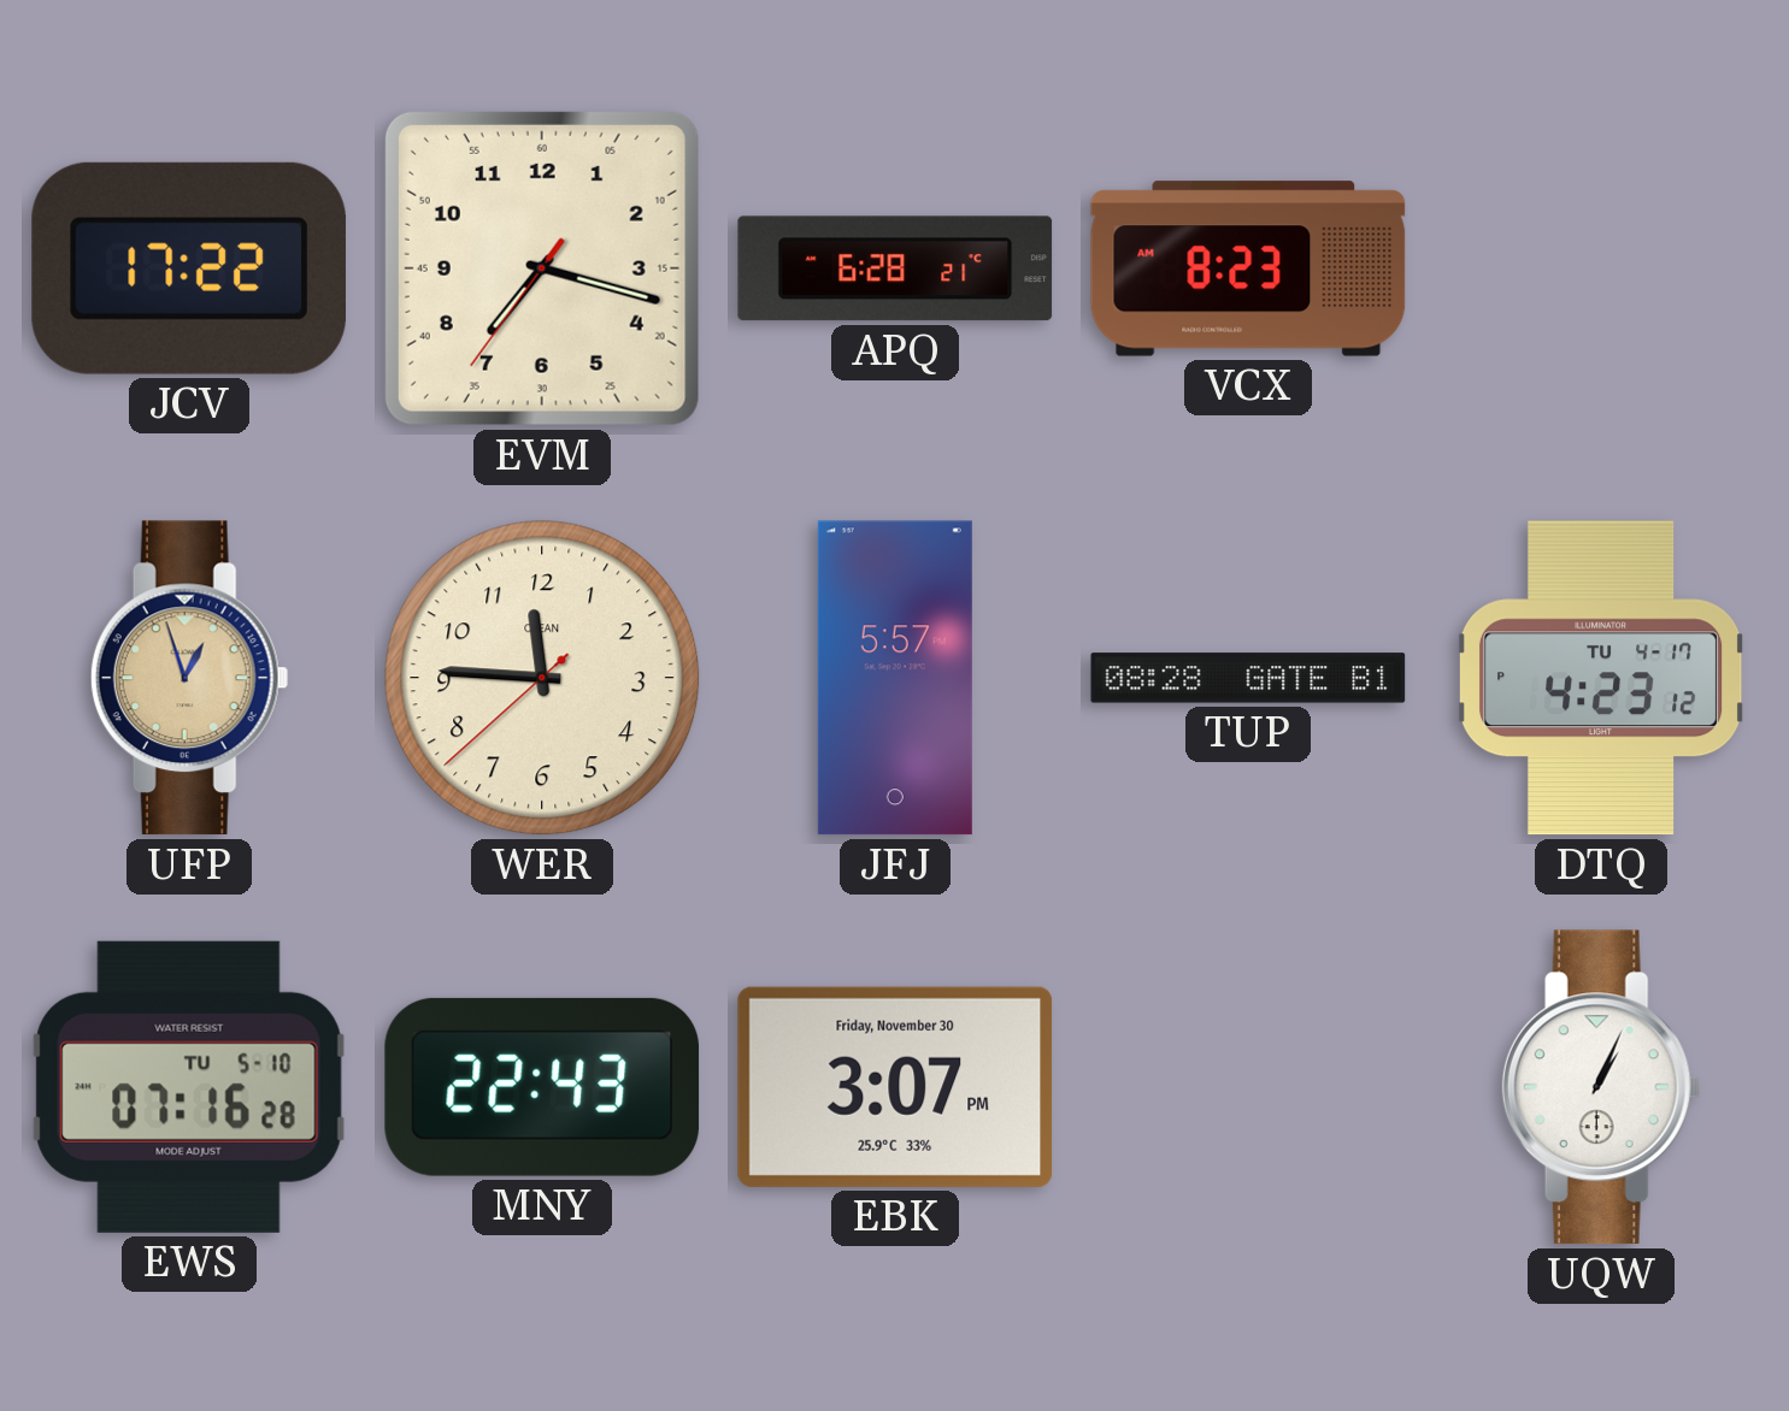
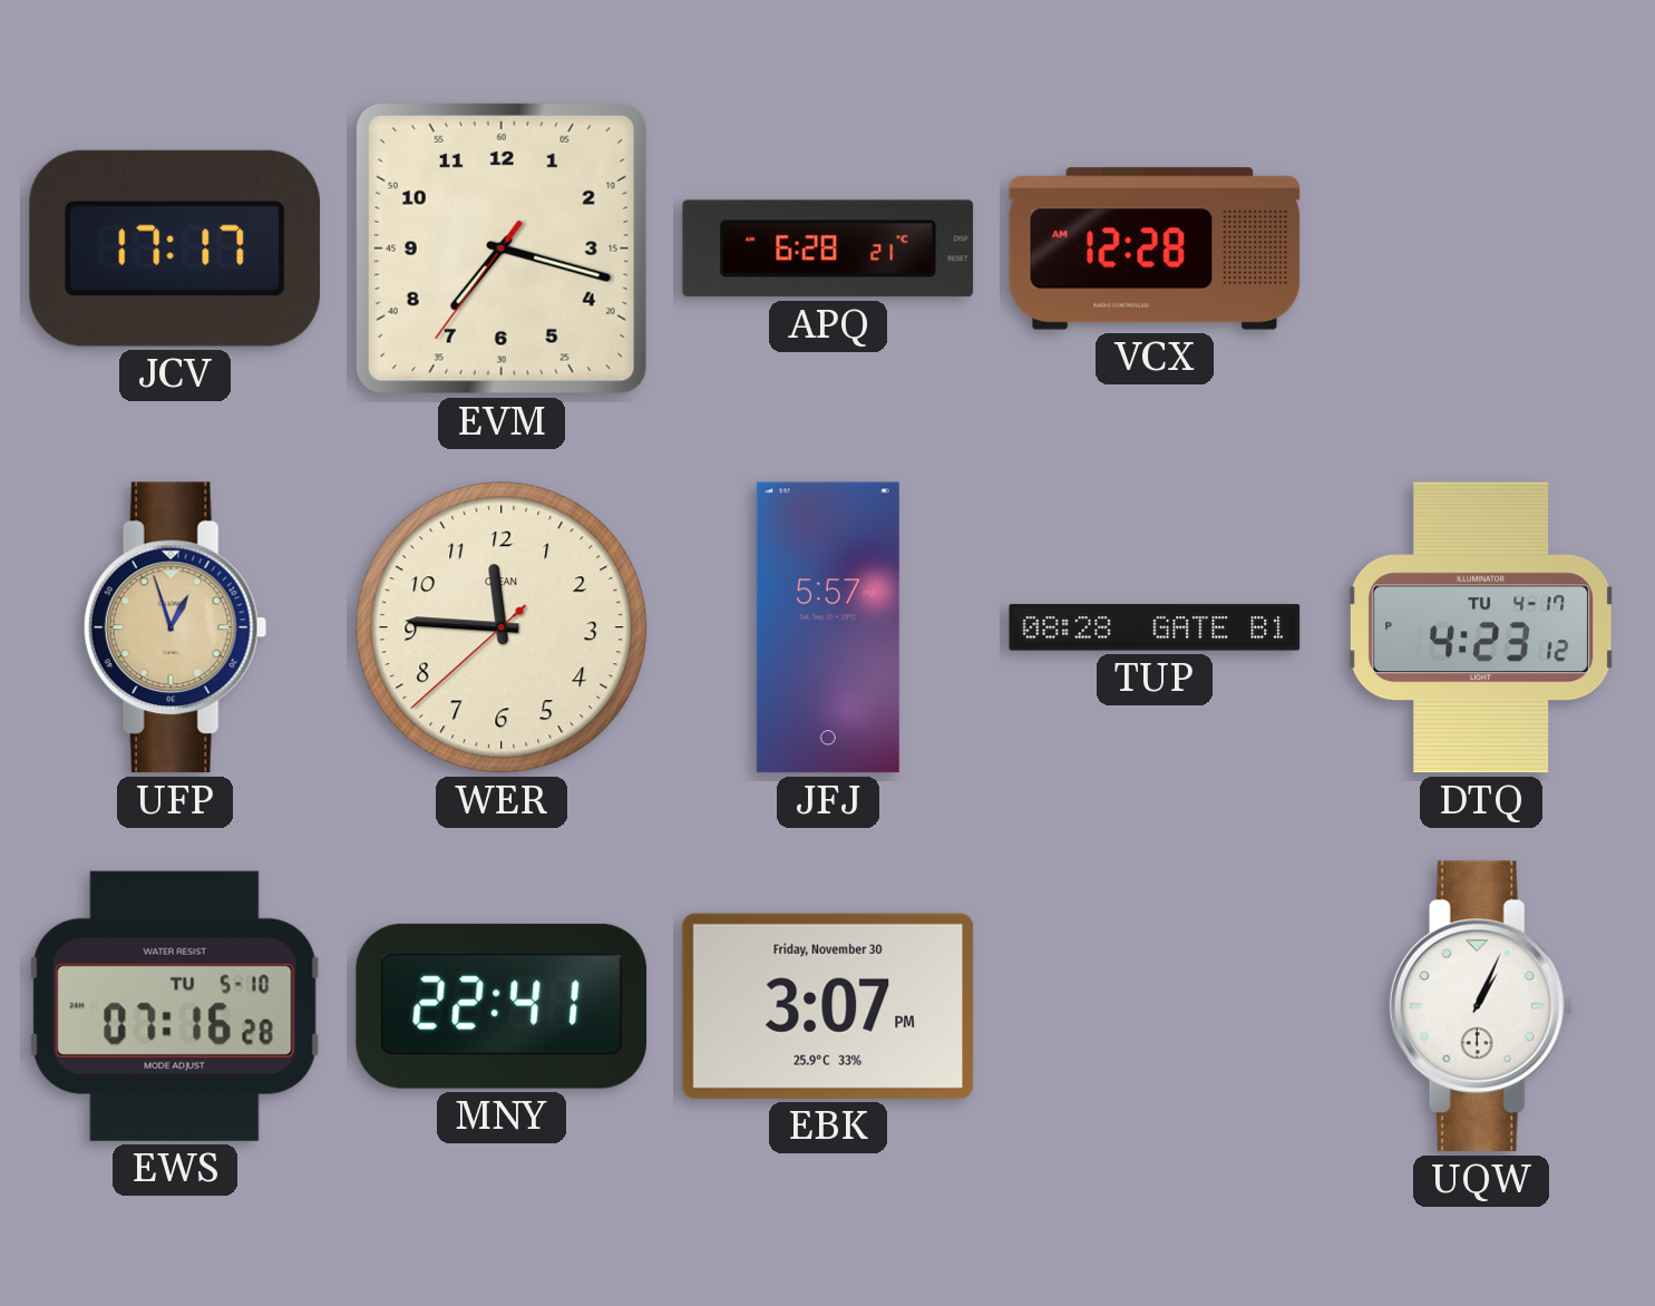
JCV: 17:22 -> 17:17
VCX: 8:23 -> 12:28
MNY: 22:43 -> 22:41
